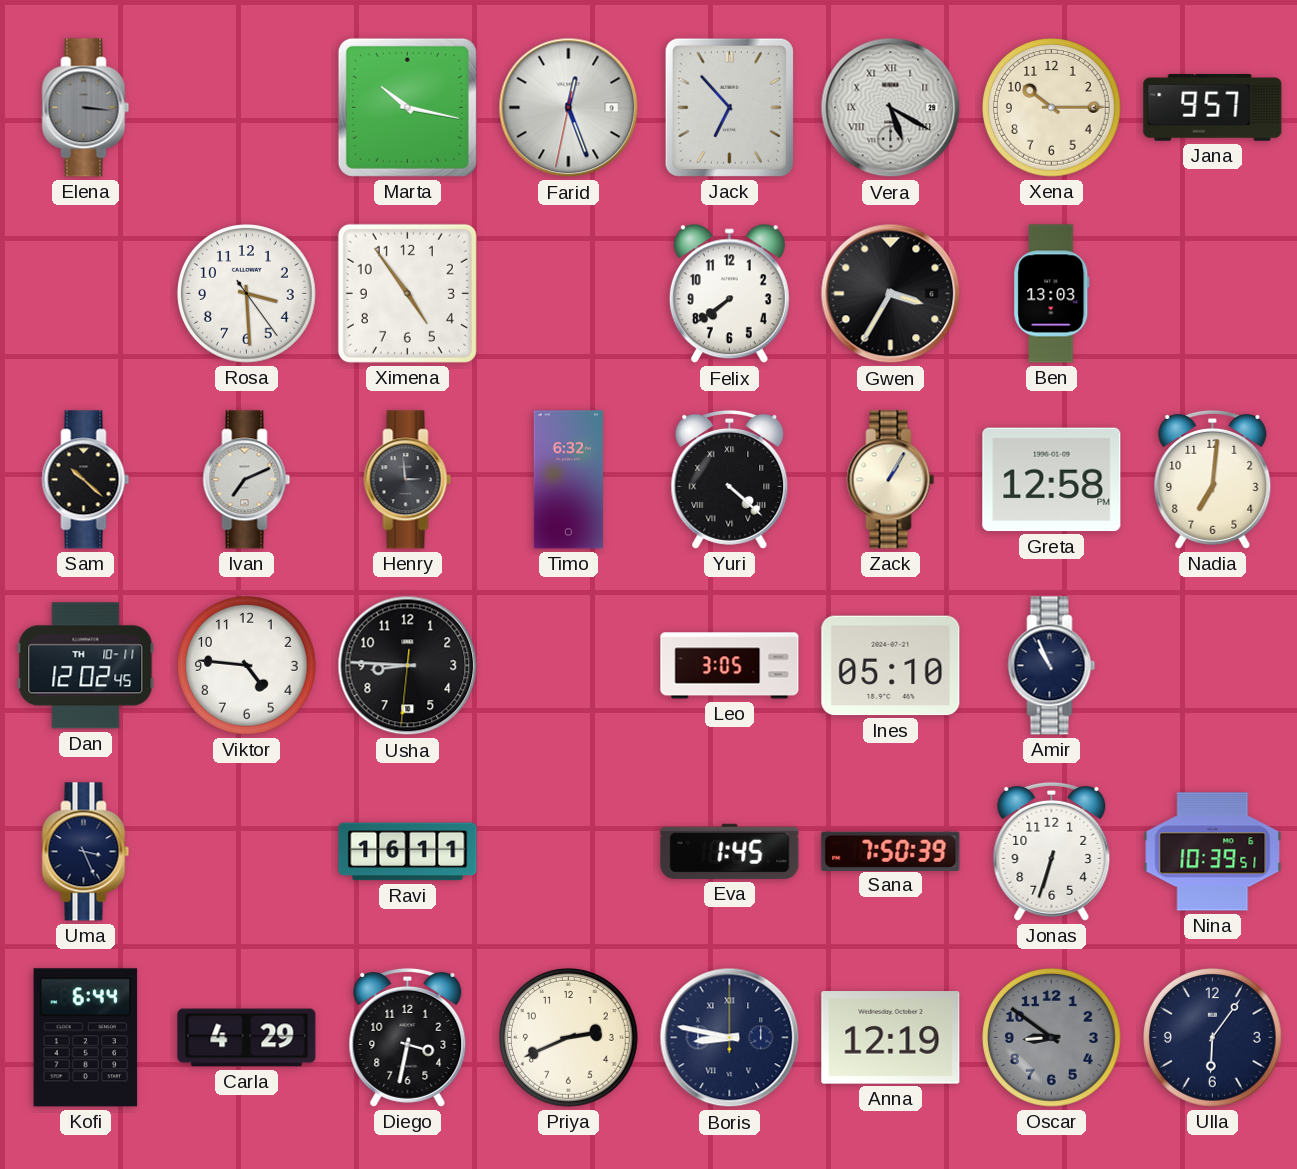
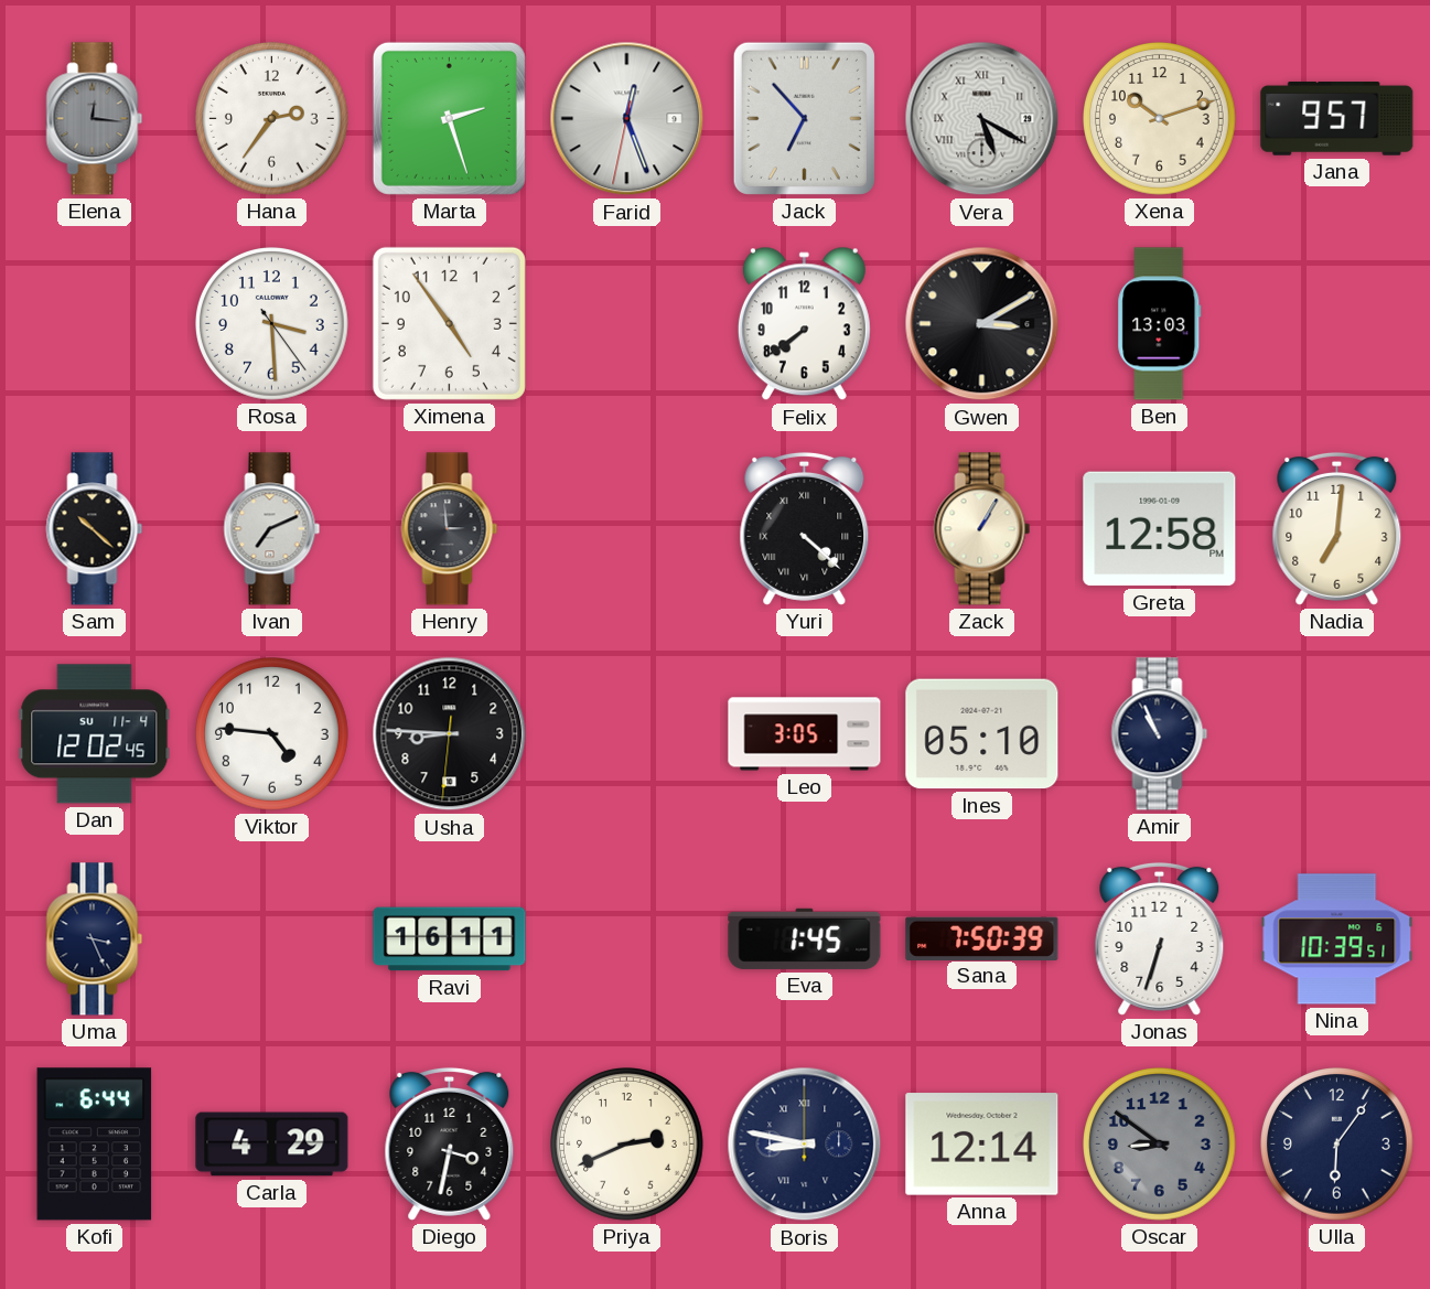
Elena: 3:16 -> 12:16
Hana: none -> 2:36
Marta: 10:17 -> 2:27
Xena: 10:15 -> 10:12
Gwen: 3:35 -> 3:10
Timo: 6:32 -> none
Dan date: TH 10-11 -> SU 11-4
Anna: 12:19 -> 12:14
